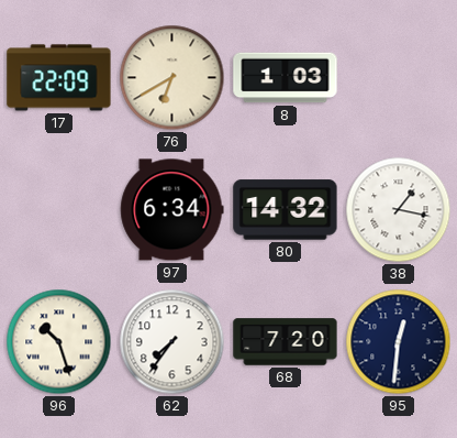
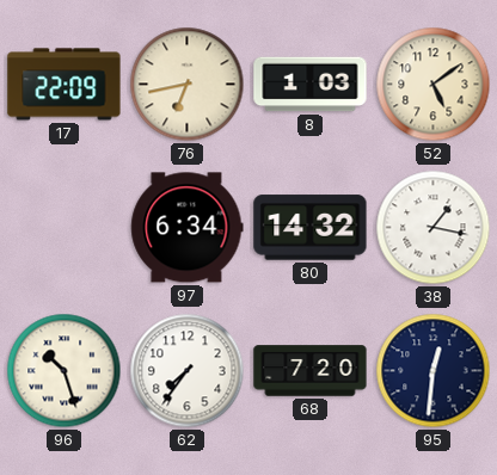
76: 6:40 -> 6:43
52: none -> 5:09
